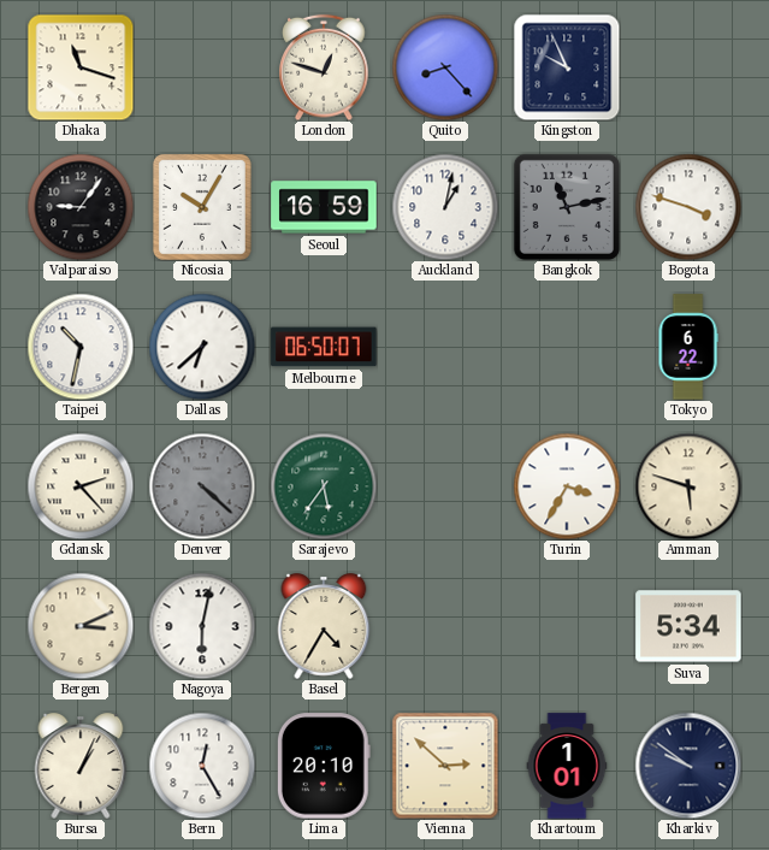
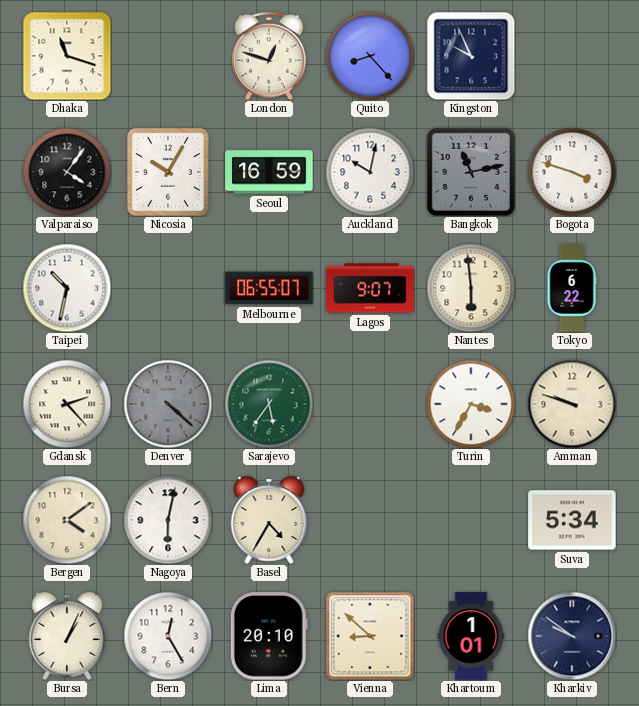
Valparaiso: 9:06 -> 4:06
Auckland: 1:02 -> 10:02
Dallas: 6:38 -> none
Melbourne: 06:50 -> 06:55
Lagos: none -> 9:07
Nantes: none -> 5:59
Amman: 5:48 -> 9:48
Bergen: 3:11 -> 4:09
Vienna: 2:52 -> 8:52
